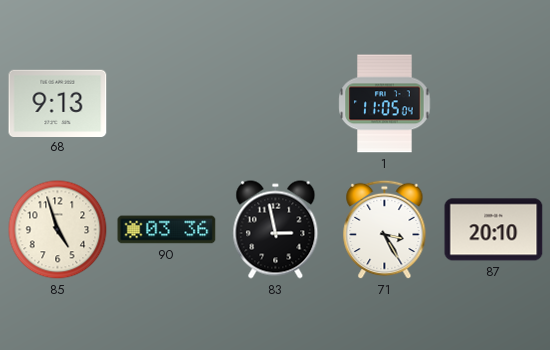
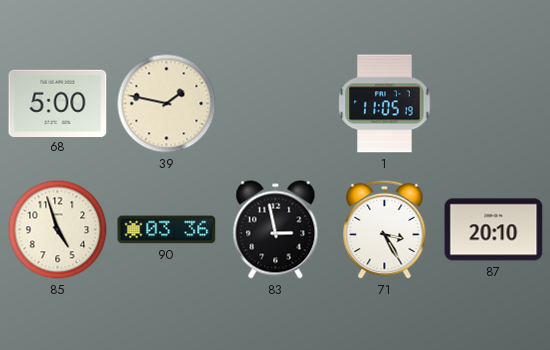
68: 9:13 -> 5:00
39: none -> 1:47
1: 11:05:04 -> 11:05:19
